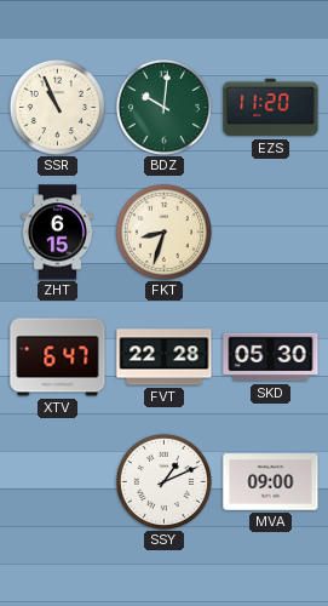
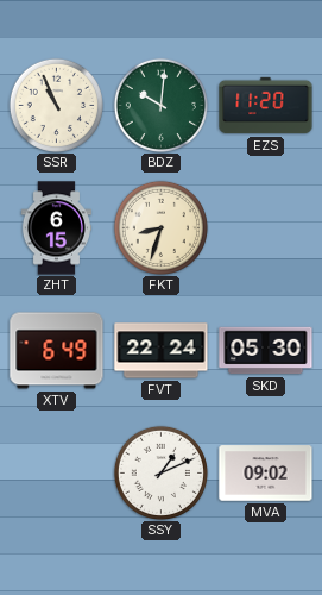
XTV: 6:47 -> 6:49
FVT: 22:28 -> 22:24
MVA: 09:00 -> 09:02
